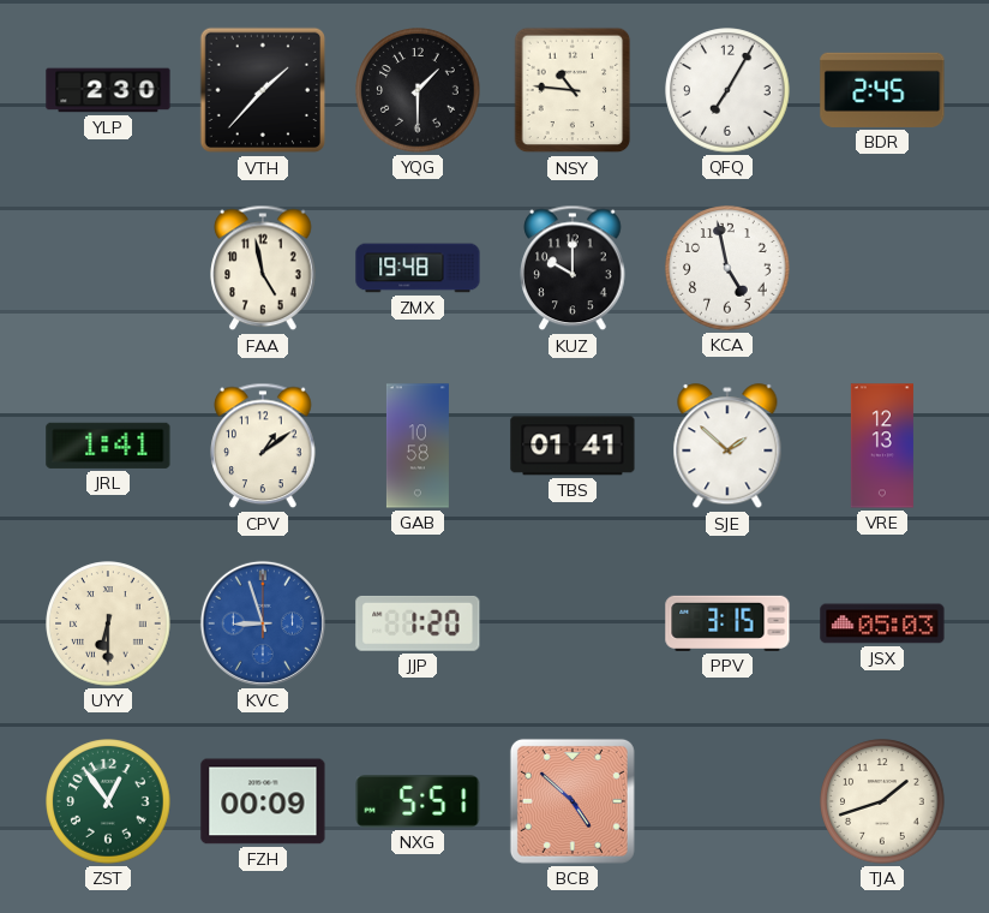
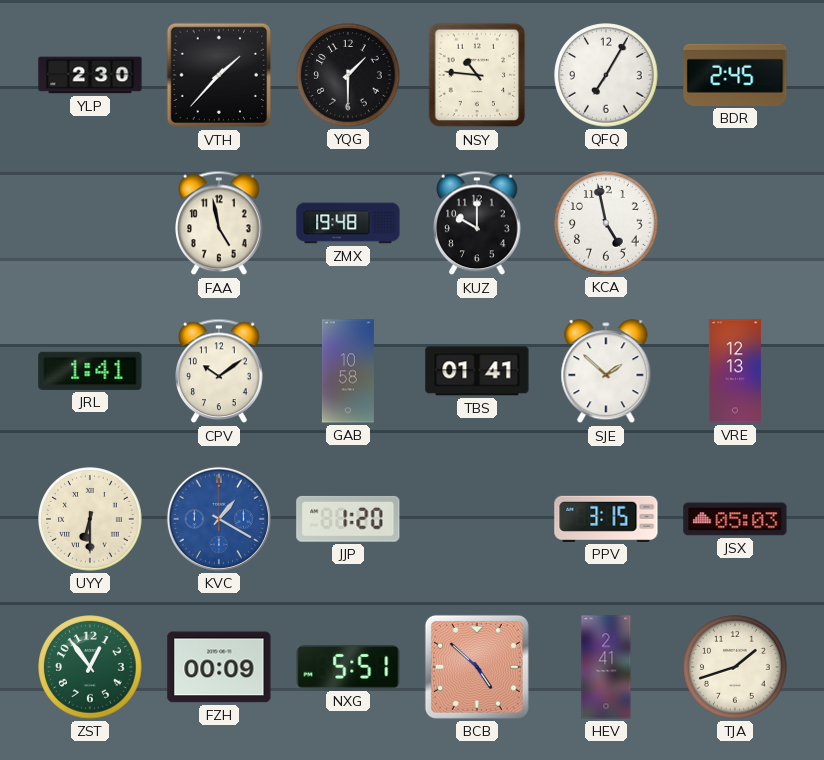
CPV: 1:09 -> 10:09
KVC: 8:57 -> 1:20
HEV: none -> 2:41
